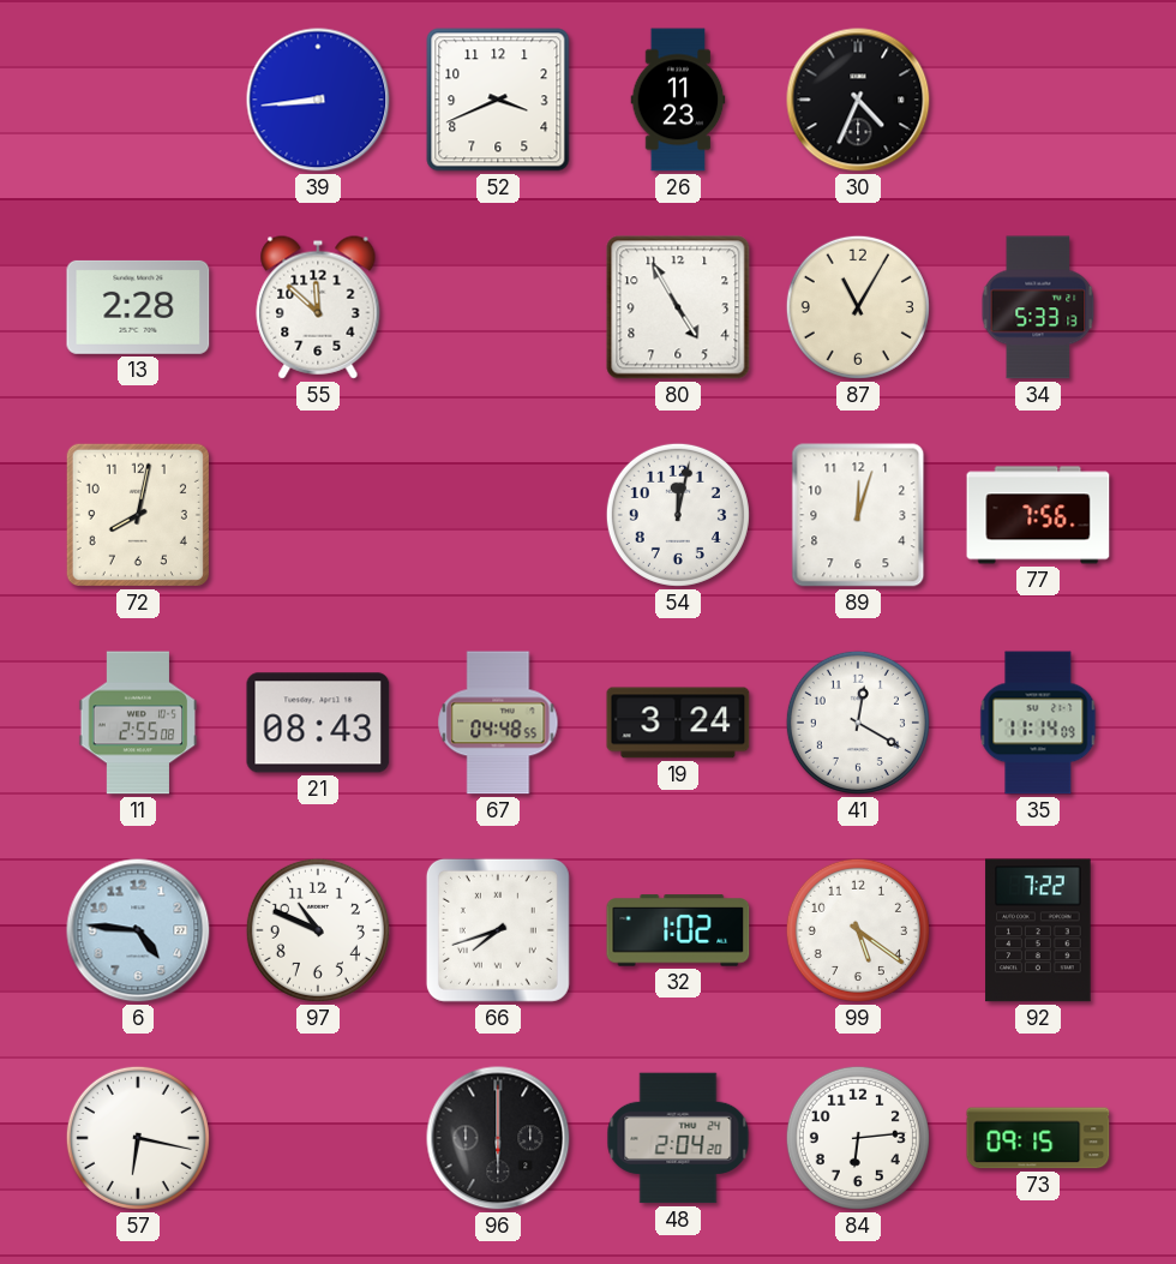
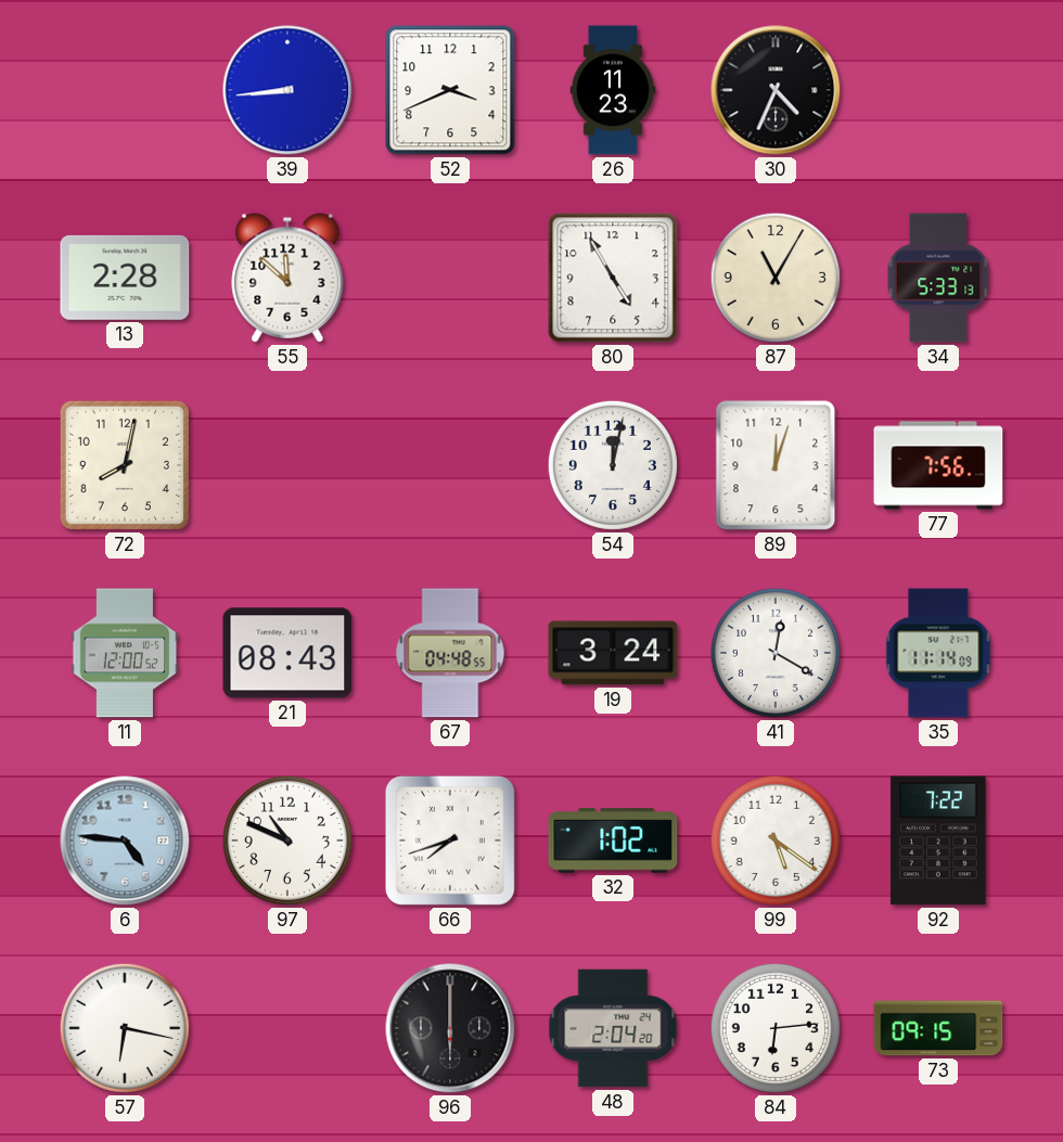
11: 2:55 -> 12:00
